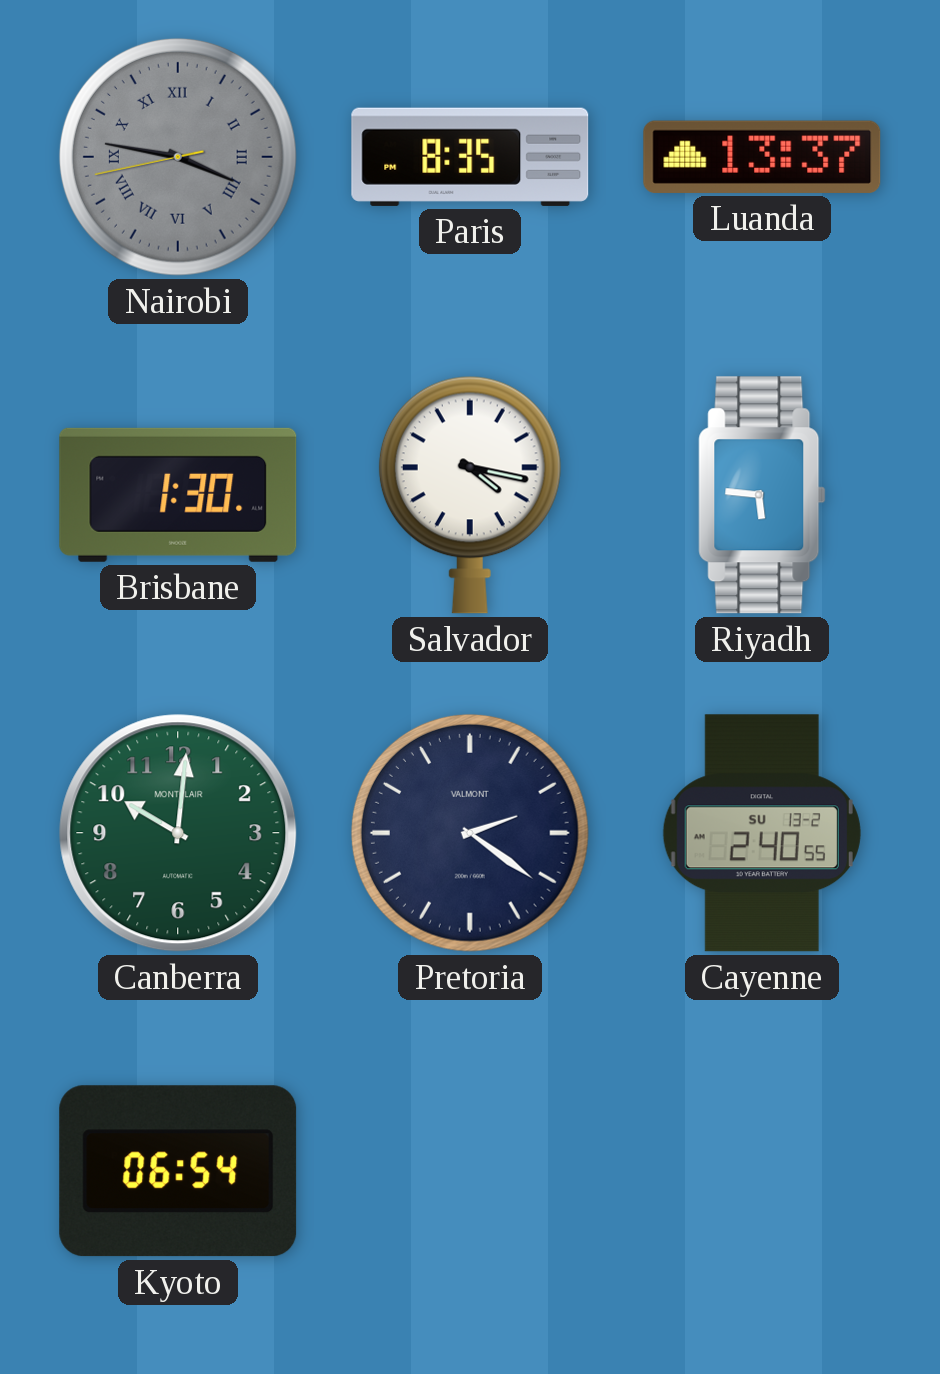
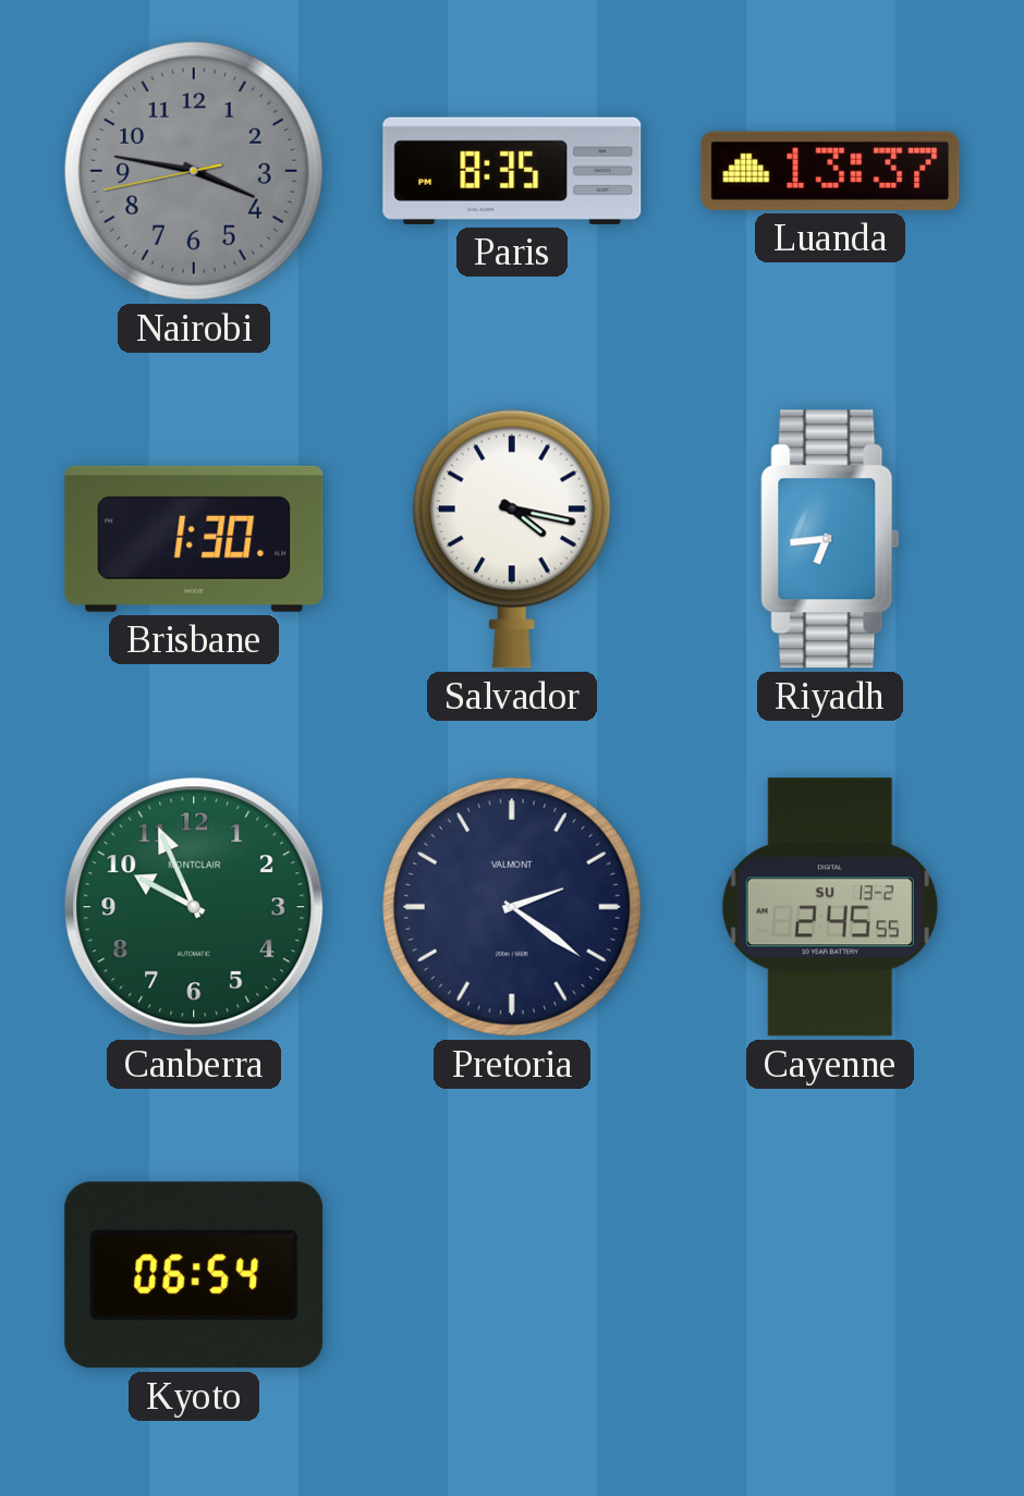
Nairobi numerals: Roman -> Arabic
Riyadh: 5:46 -> 6:44
Canberra: 10:01 -> 9:56
Cayenne: 2:40 -> 2:45
